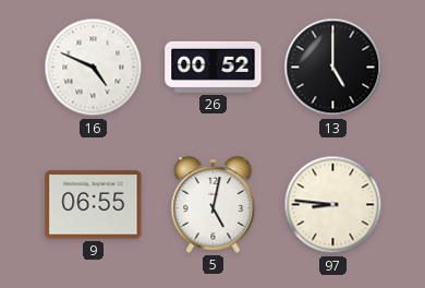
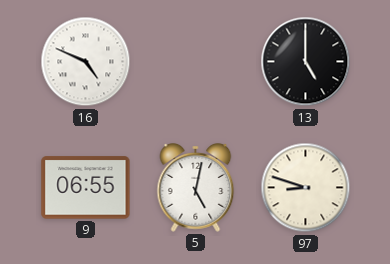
26: 00:52 -> none
97: 8:46 -> 8:48
